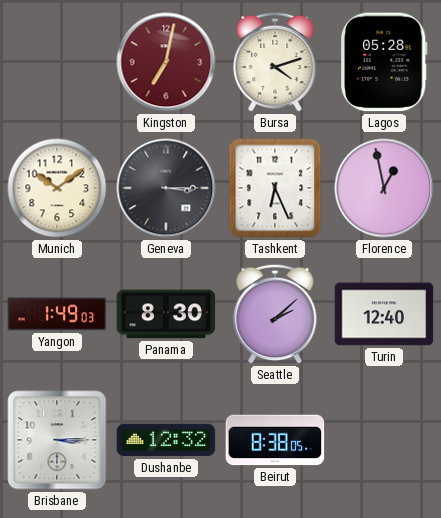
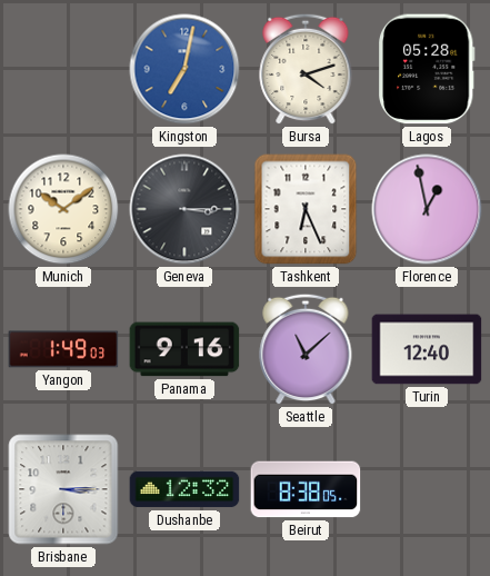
Kingston dial: burgundy -> blue
Panama: 8:30 -> 9:16
Seattle: 2:08 -> 11:08
